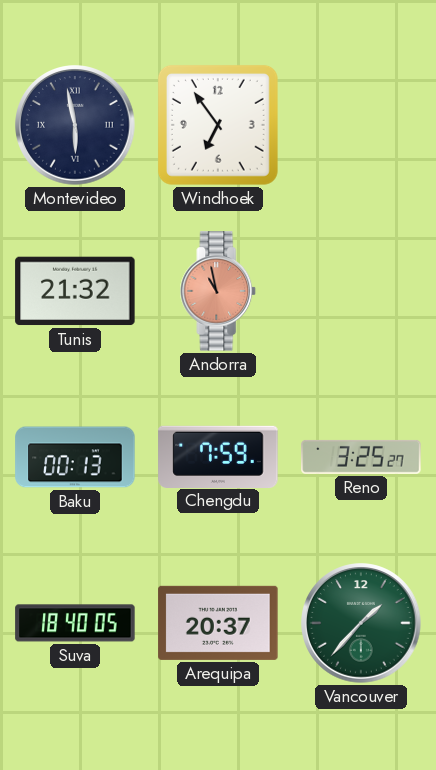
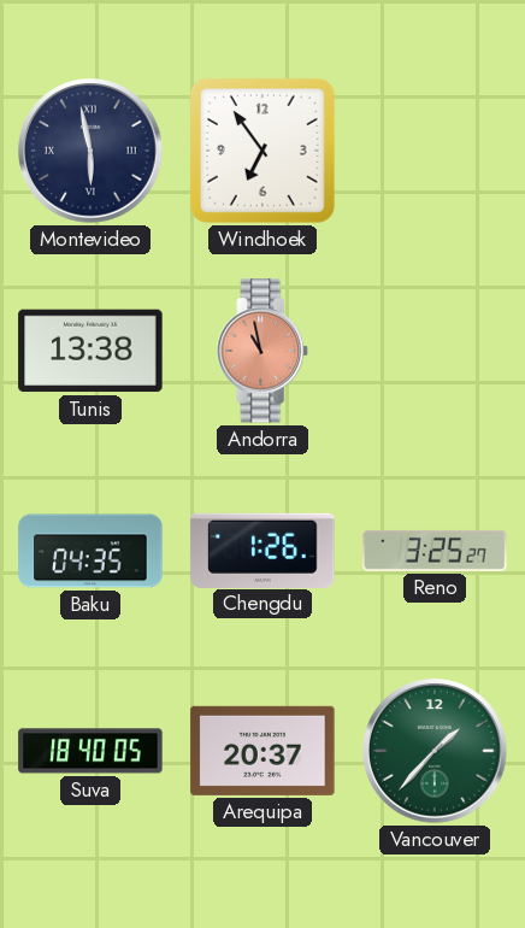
Tunis: 21:32 -> 13:38
Baku: 00:13 -> 04:35
Chengdu: 7:59 -> 1:26
